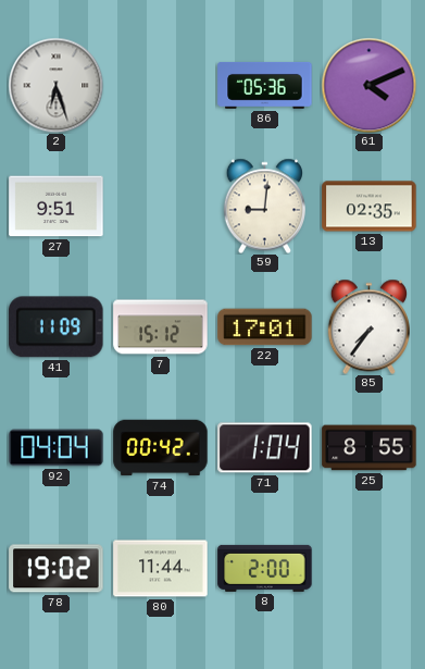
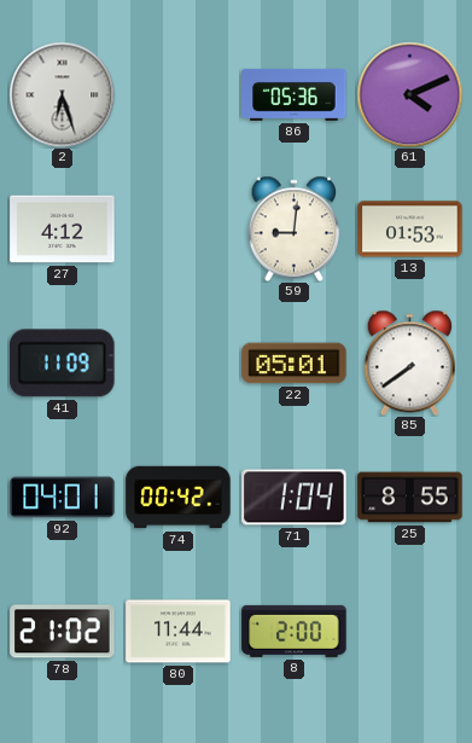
27: 9:51 -> 4:12
13: 02:35 -> 01:53
7: 15:12 -> none
22: 17:01 -> 05:01
85: 7:36 -> 7:39
92: 04:04 -> 04:01
78: 19:02 -> 21:02
